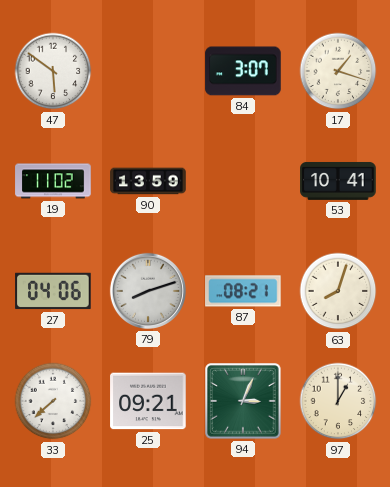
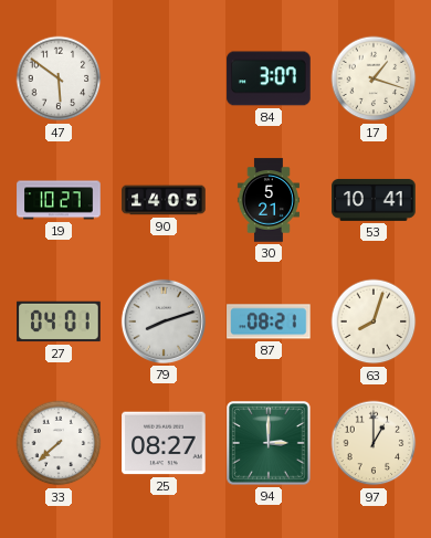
19: 11:02 -> 10:27
90: 13:59 -> 14:05
30: none -> 5:21
27: 04:06 -> 04:01
25: 09:21 -> 08:27
94: 3:04 -> 3:00
